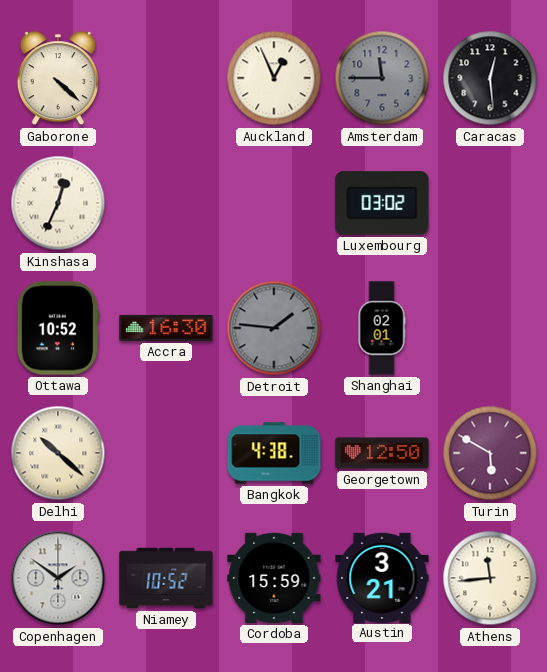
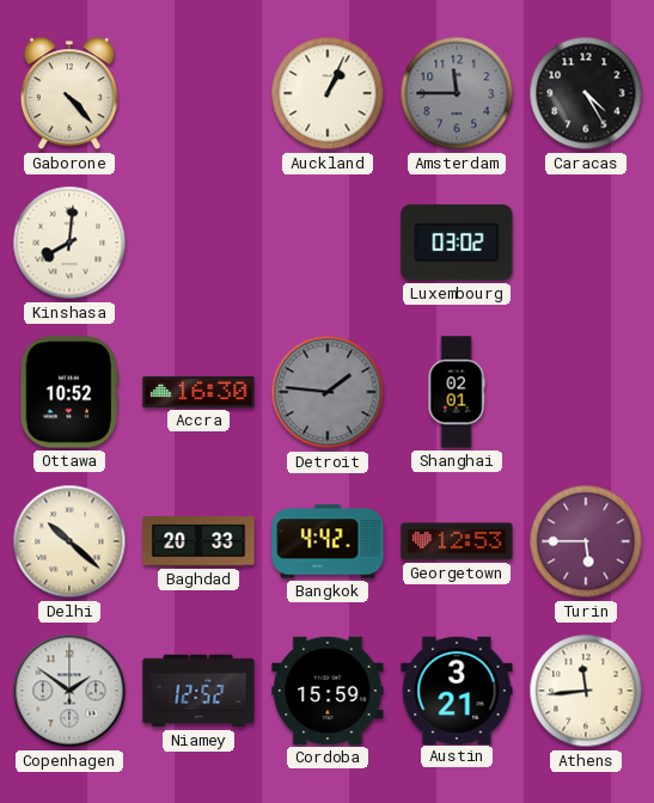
Gaborone: 4:22 -> 4:23
Auckland: 12:56 -> 1:04
Caracas: 12:29 -> 4:25
Kinshasa: 12:34 -> 8:01
Baghdad: none -> 20:33
Bangkok: 4:38 -> 4:42
Georgetown: 12:50 -> 12:53
Turin: 5:50 -> 5:45
Niamey: 10:52 -> 12:52
